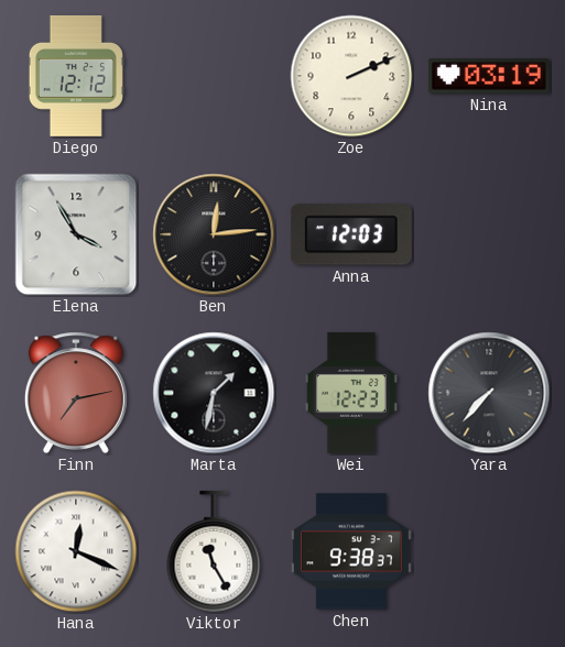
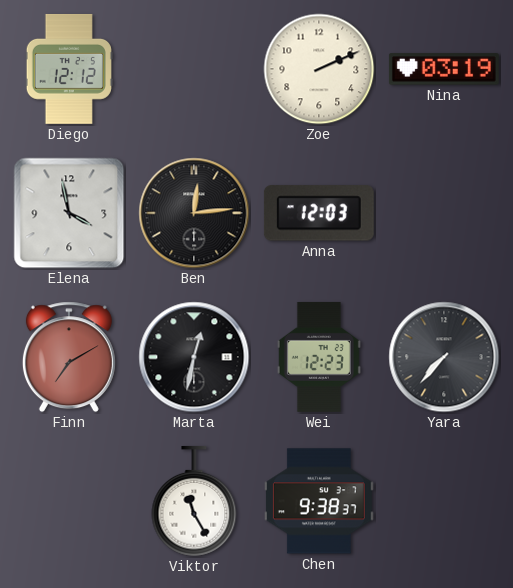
Elena: 3:55 -> 3:58
Finn: 7:13 -> 7:10
Marta: 1:32 -> 12:32
Hana: 12:19 -> none
